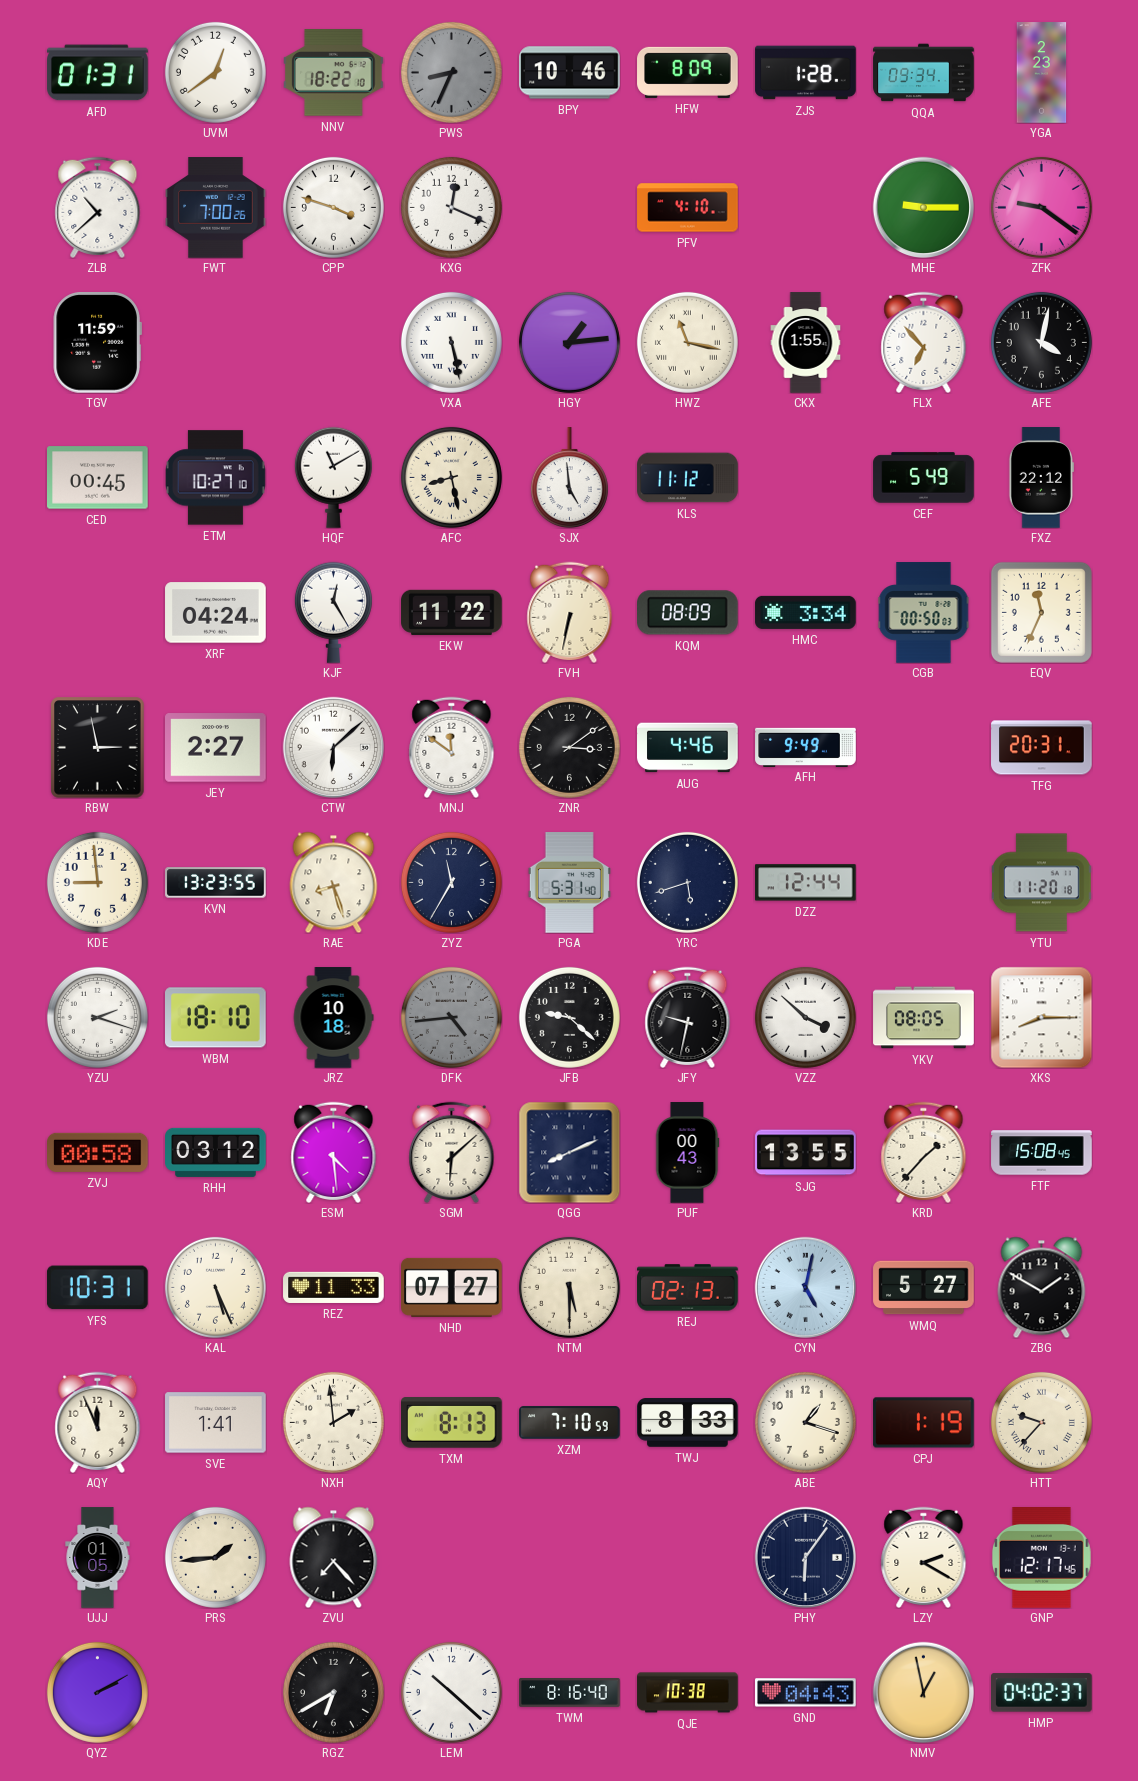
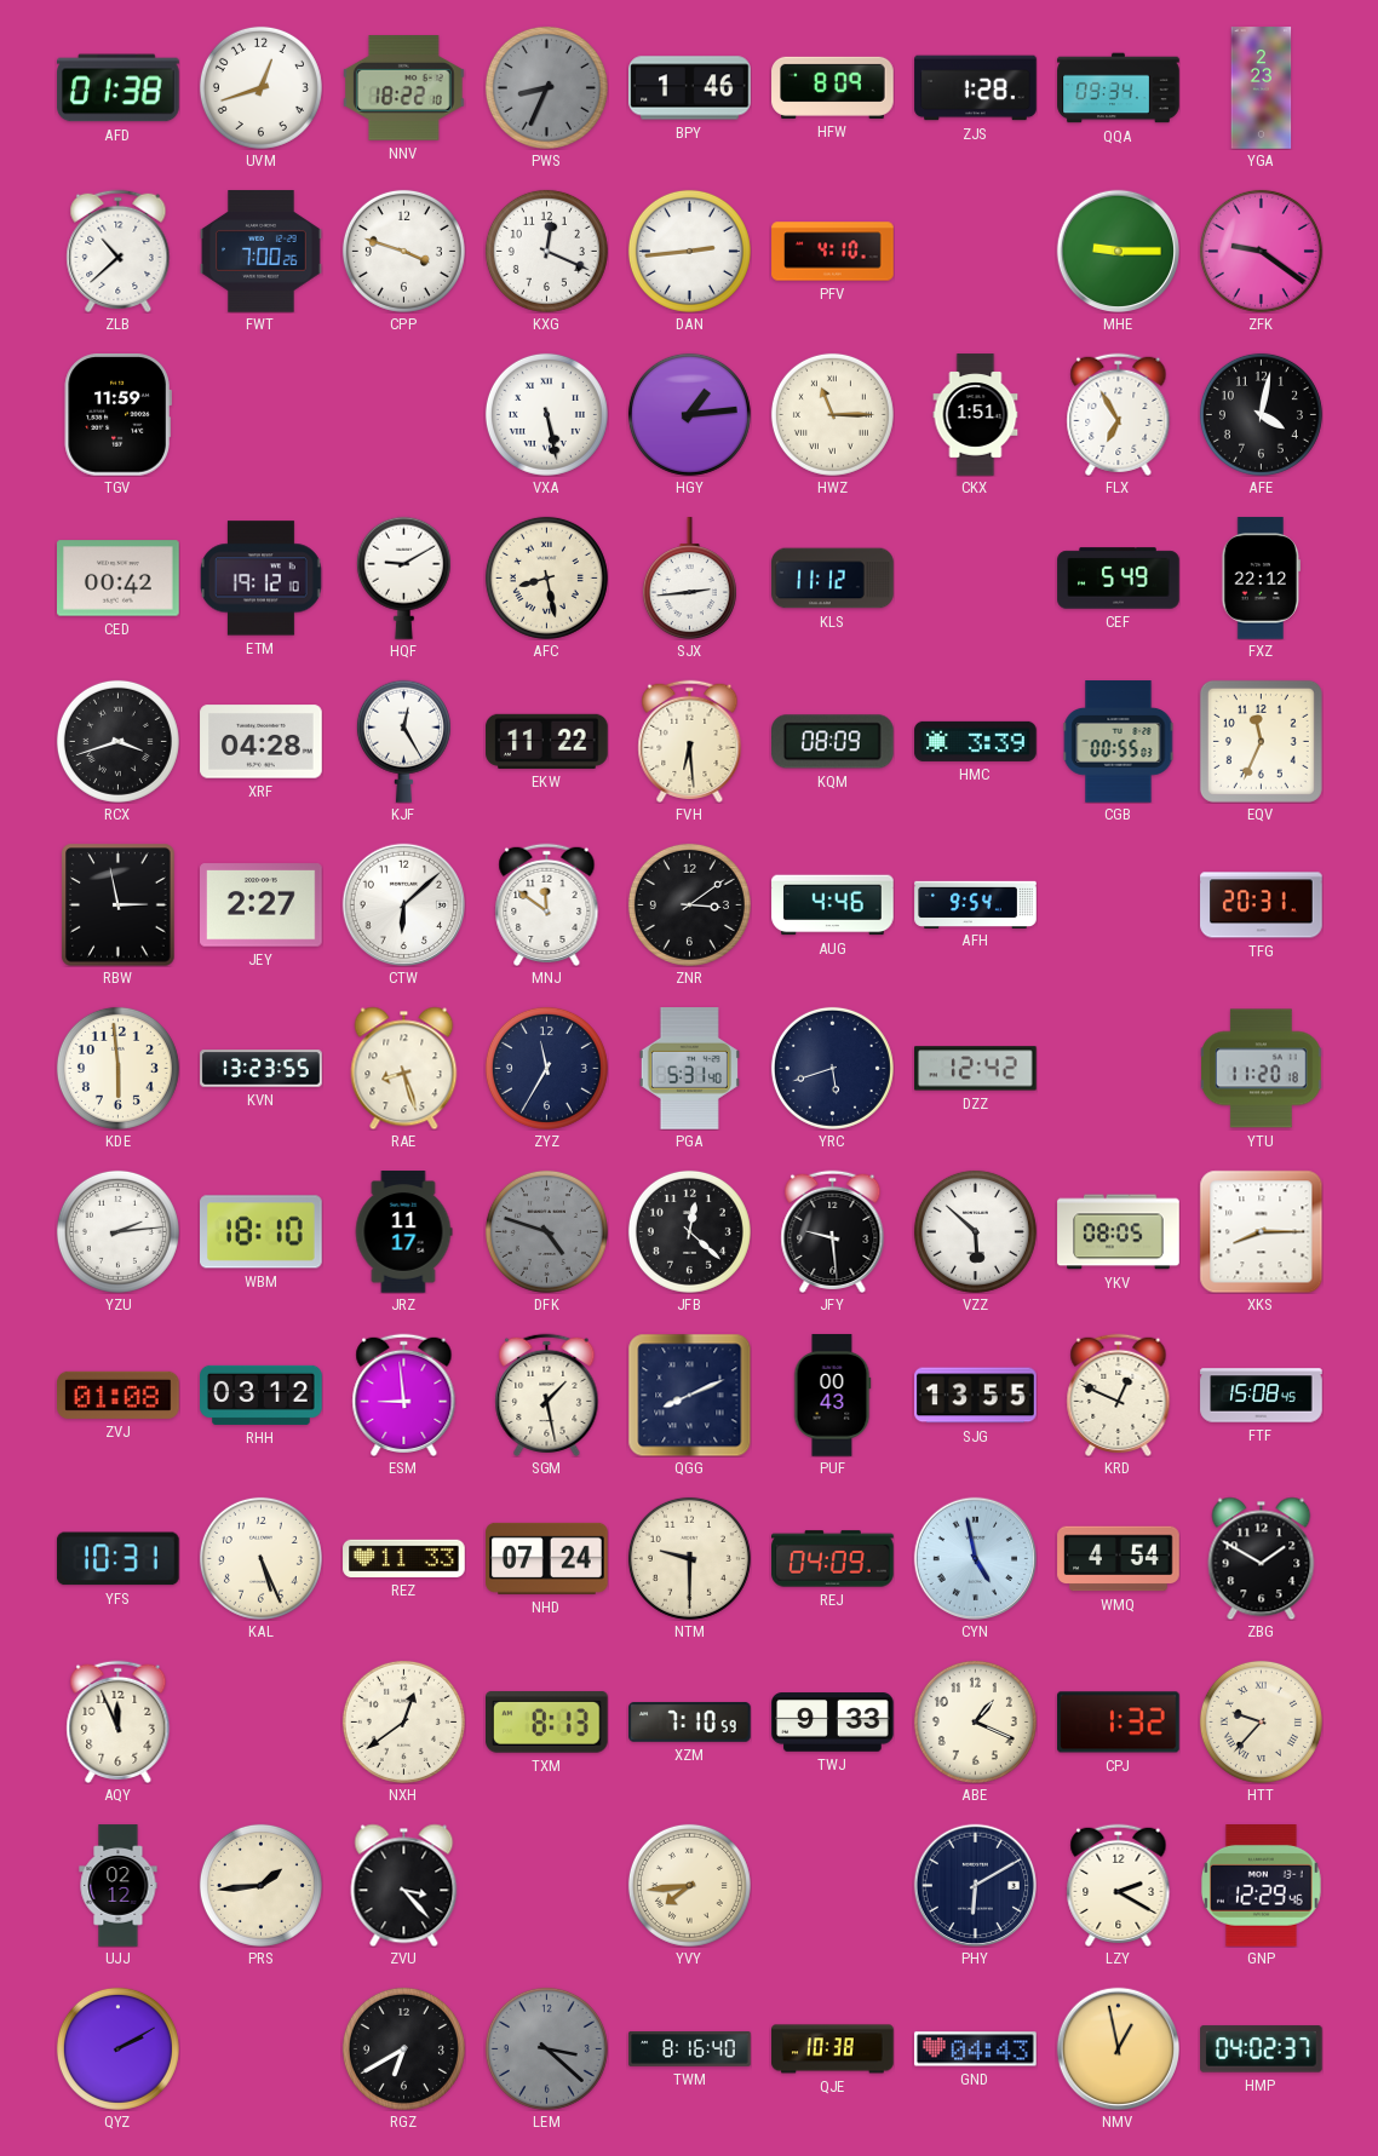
AFD: 01:31 -> 01:38
UVM: 12:39 -> 12:42
BPY: 10:46 -> 1:46
DAN: none -> 2:44
HWZ: 11:17 -> 11:15
CKX: 1:55 -> 1:51
FLX: 6:53 -> 6:55
CED: 00:45 -> 00:42
ETM: 10:27 -> 19:12
HQF: 11:10 -> 9:10
SJX: 4:59 -> 2:44
RCX: none -> 3:42
XRF: 04:24 -> 04:28
FVH: 6:32 -> 6:29
HMC: 3:34 -> 3:39
CGB: 00:50 -> 00:55
AFH: 9:49 -> 9:54
KDE: 8:59 -> 5:59
DZZ: 12:44 -> 12:42
YZU: 2:18 -> 2:14
JRZ: 10:18 -> 11:17
DFK: 4:44 -> 4:48
JFB: 9:22 -> 12:22
JFY: 9:32 -> 9:29
VZZ: 3:52 -> 5:52
ZVJ: 00:58 -> 01:08
ESM: 4:29 -> 8:59
SGM: 6:08 -> 1:28
KRD: 1:37 -> 12:49
NHD: 07:27 -> 07:24
NTM: 5:30 -> 9:30
REJ: 02:13 -> 04:09
CYN: 5:02 -> 4:58
WMQ: 5:27 -> 4:54
SVE: 1:41 -> none
NXH: 1:59 -> 12:39
TWJ: 8:33 -> 9:33
ABE: 1:18 -> 1:19
CPJ: 1:19 -> 1:32
UJJ: 01:05 -> 02:12
ZVU: 7:23 -> 3:23
YVY: none -> 7:44
PHY: 6:06 -> 6:10
GNP: 12:17 -> 12:29
LEM: 10:22 -> 3:22
LEM dial: white -> grey
